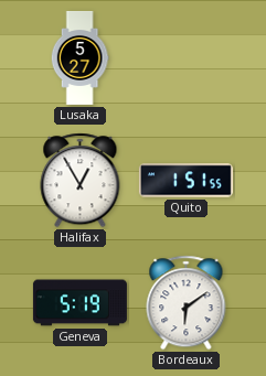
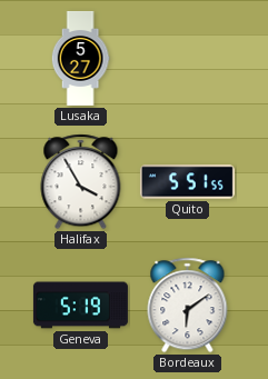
Halifax: 12:55 -> 3:55
Quito: 1:51 -> 5:51
